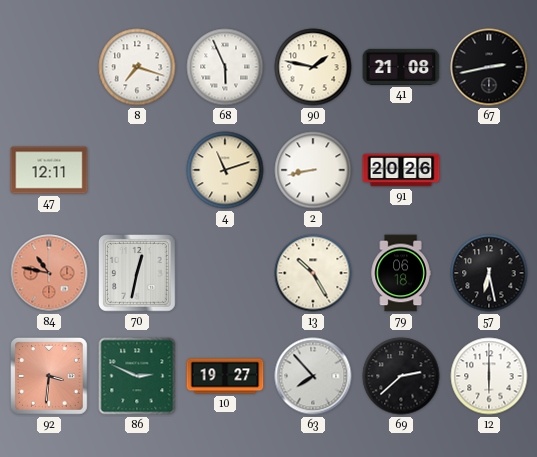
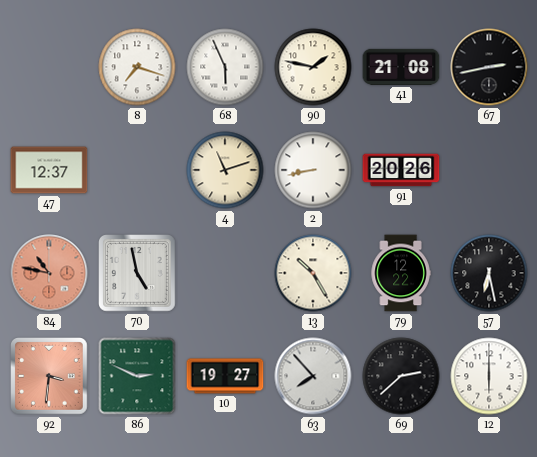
47: 12:11 -> 12:37
70: 12:32 -> 4:58
79: 06:18 -> 12:22
